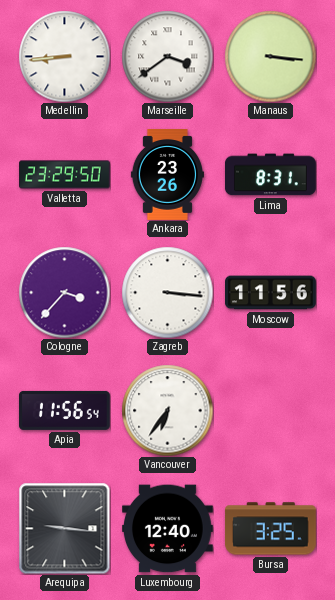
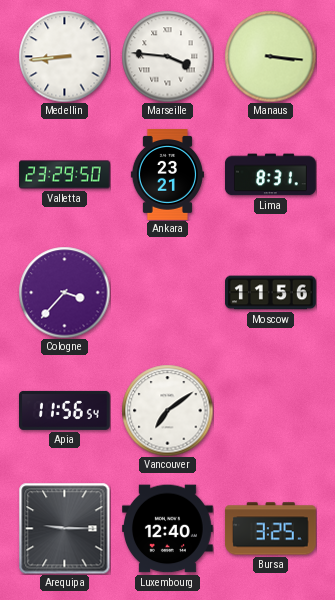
Marseille: 3:39 -> 3:46
Ankara: 23:26 -> 23:21
Zagreb: 3:16 -> none
Vancouver: 6:36 -> 7:09
Arequipa: 9:16 -> 9:15
